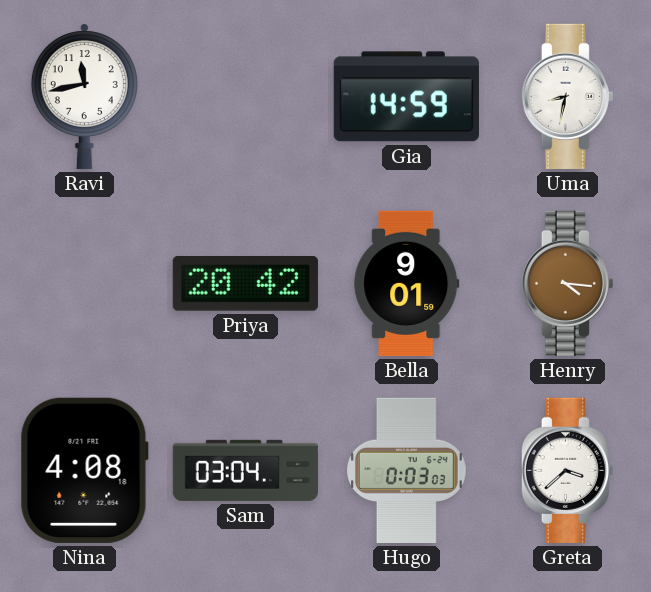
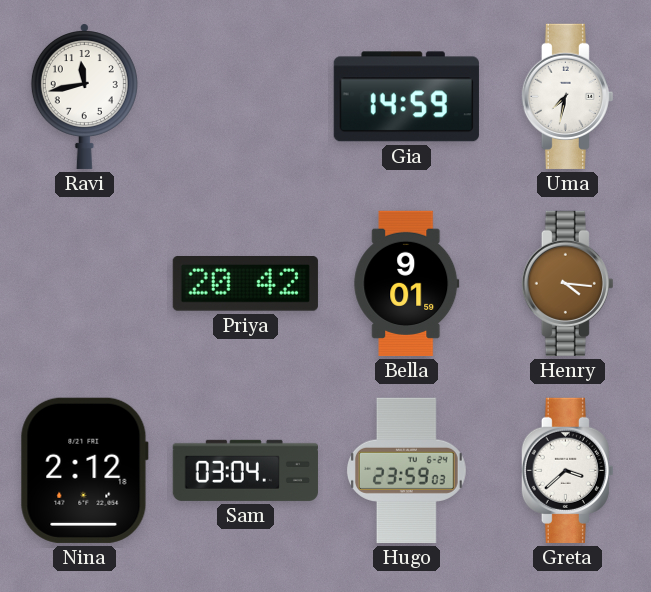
Uma: 8:32 -> 7:32
Nina: 4:08 -> 2:12
Hugo: 0:03 -> 23:59
